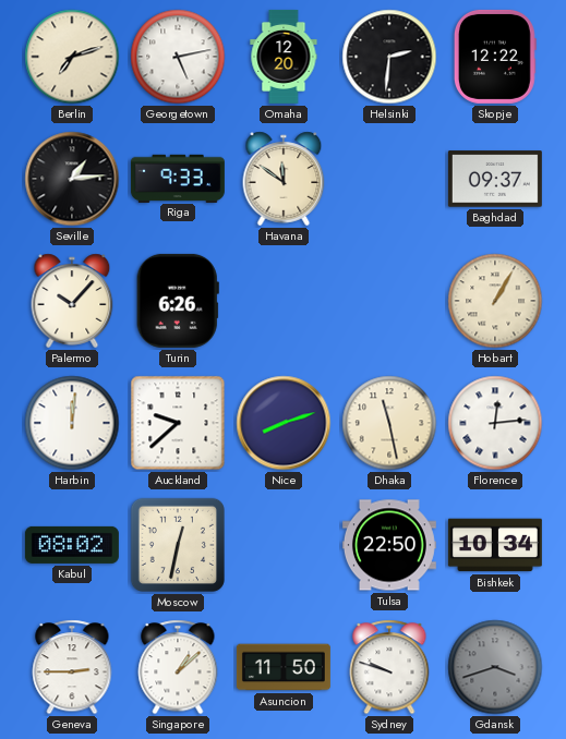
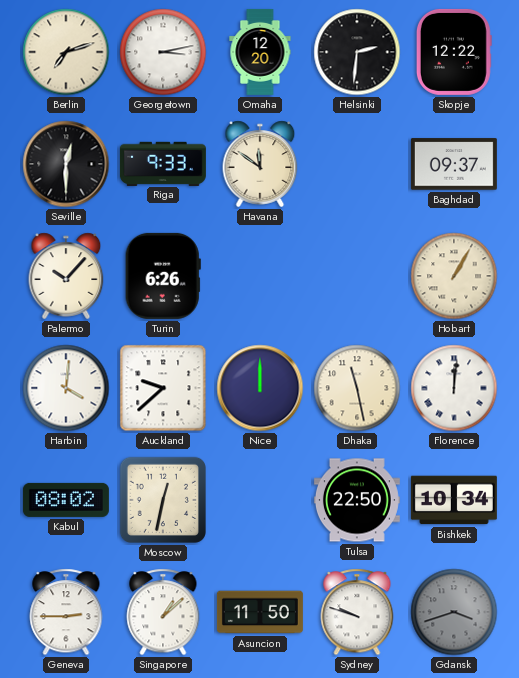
Georgetown: 5:13 -> 3:13
Seville: 1:14 -> 12:30
Harbin: 12:01 -> 4:01
Nice: 8:12 -> 12:00
Florence: 12:14 -> 12:01
